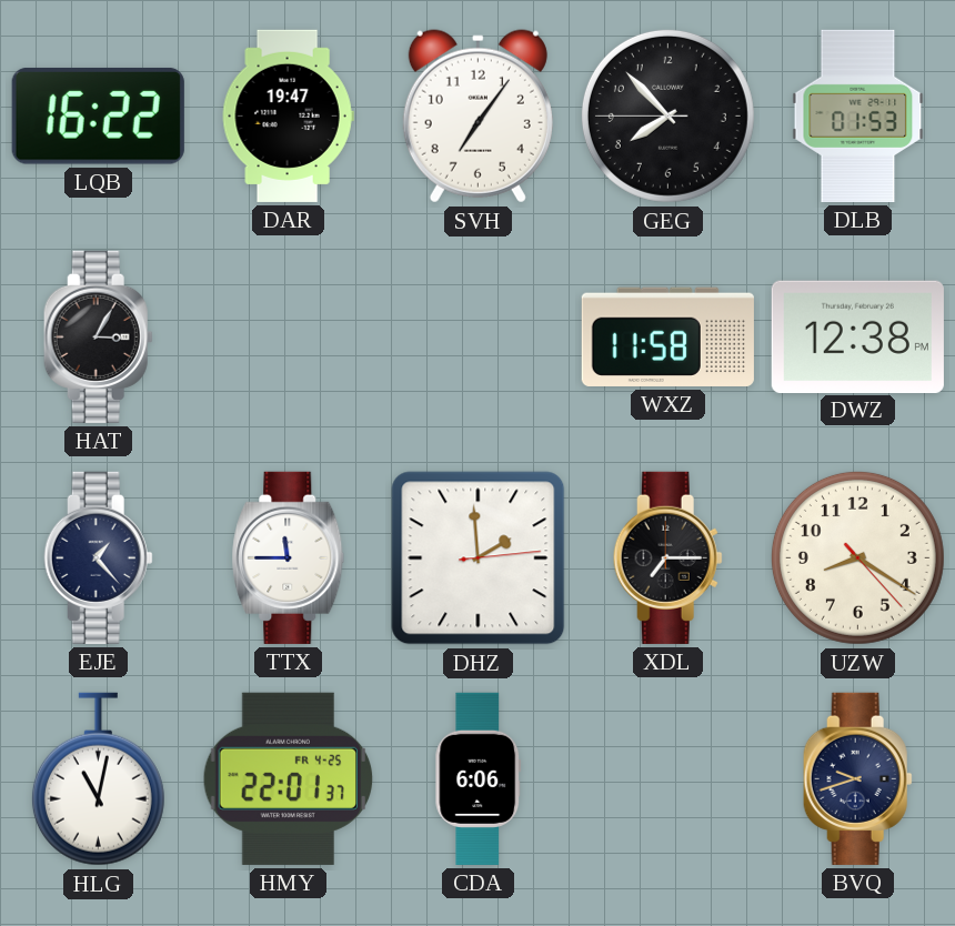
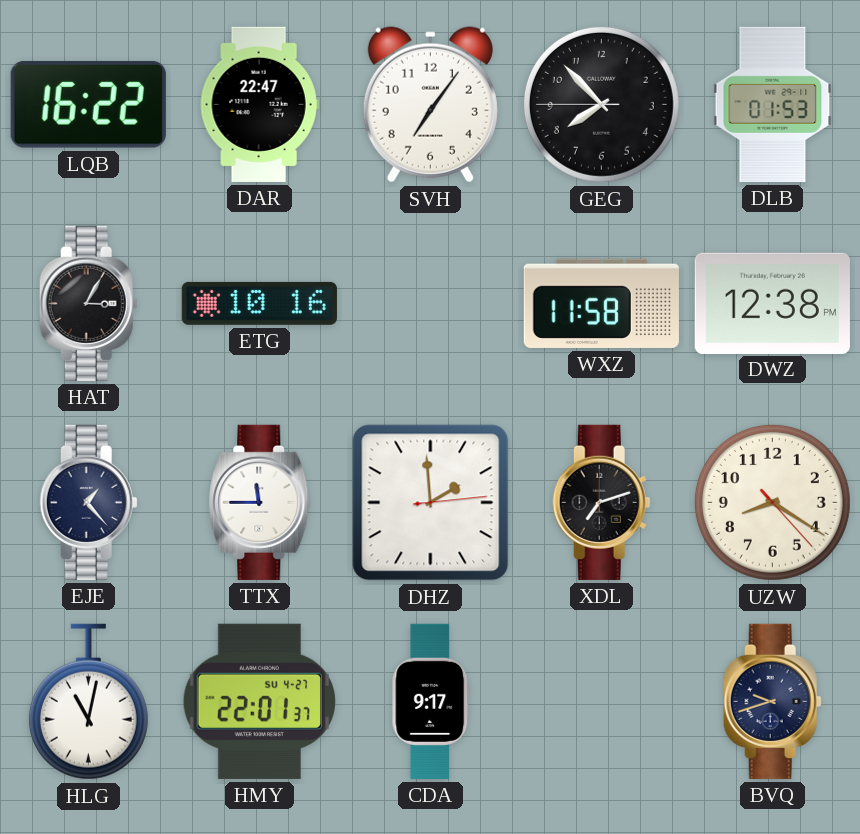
DAR: 19:47 -> 22:47
ETG: none -> 10:16
XDL: 7:15 -> 7:12
HMY date: FR 4-25 -> SU 4-27
CDA: 6:06 -> 9:17
